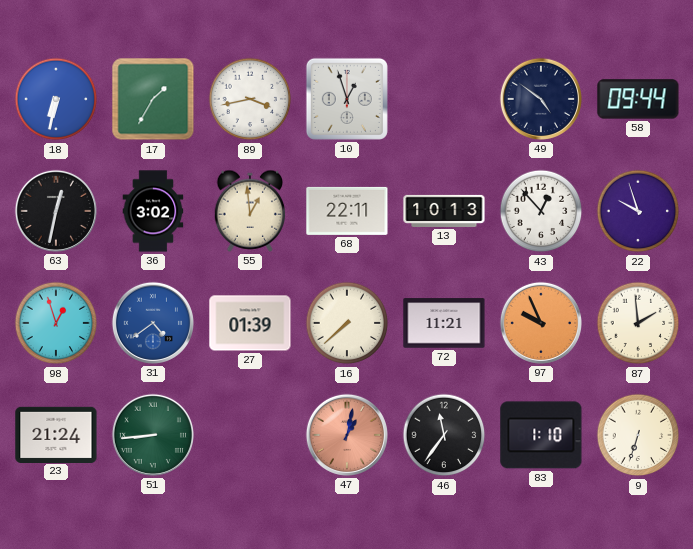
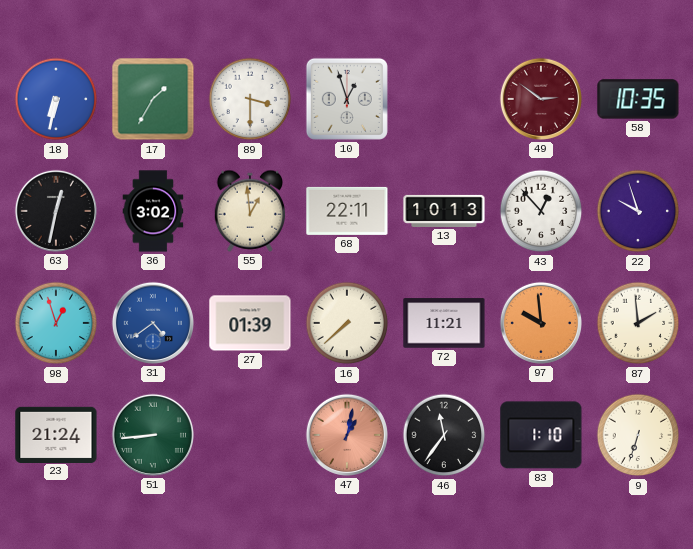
89: 3:43 -> 3:30
49: 4:51 -> 2:51
49 dial: navy -> burgundy
58: 09:44 -> 10:35
97: 9:56 -> 9:59
